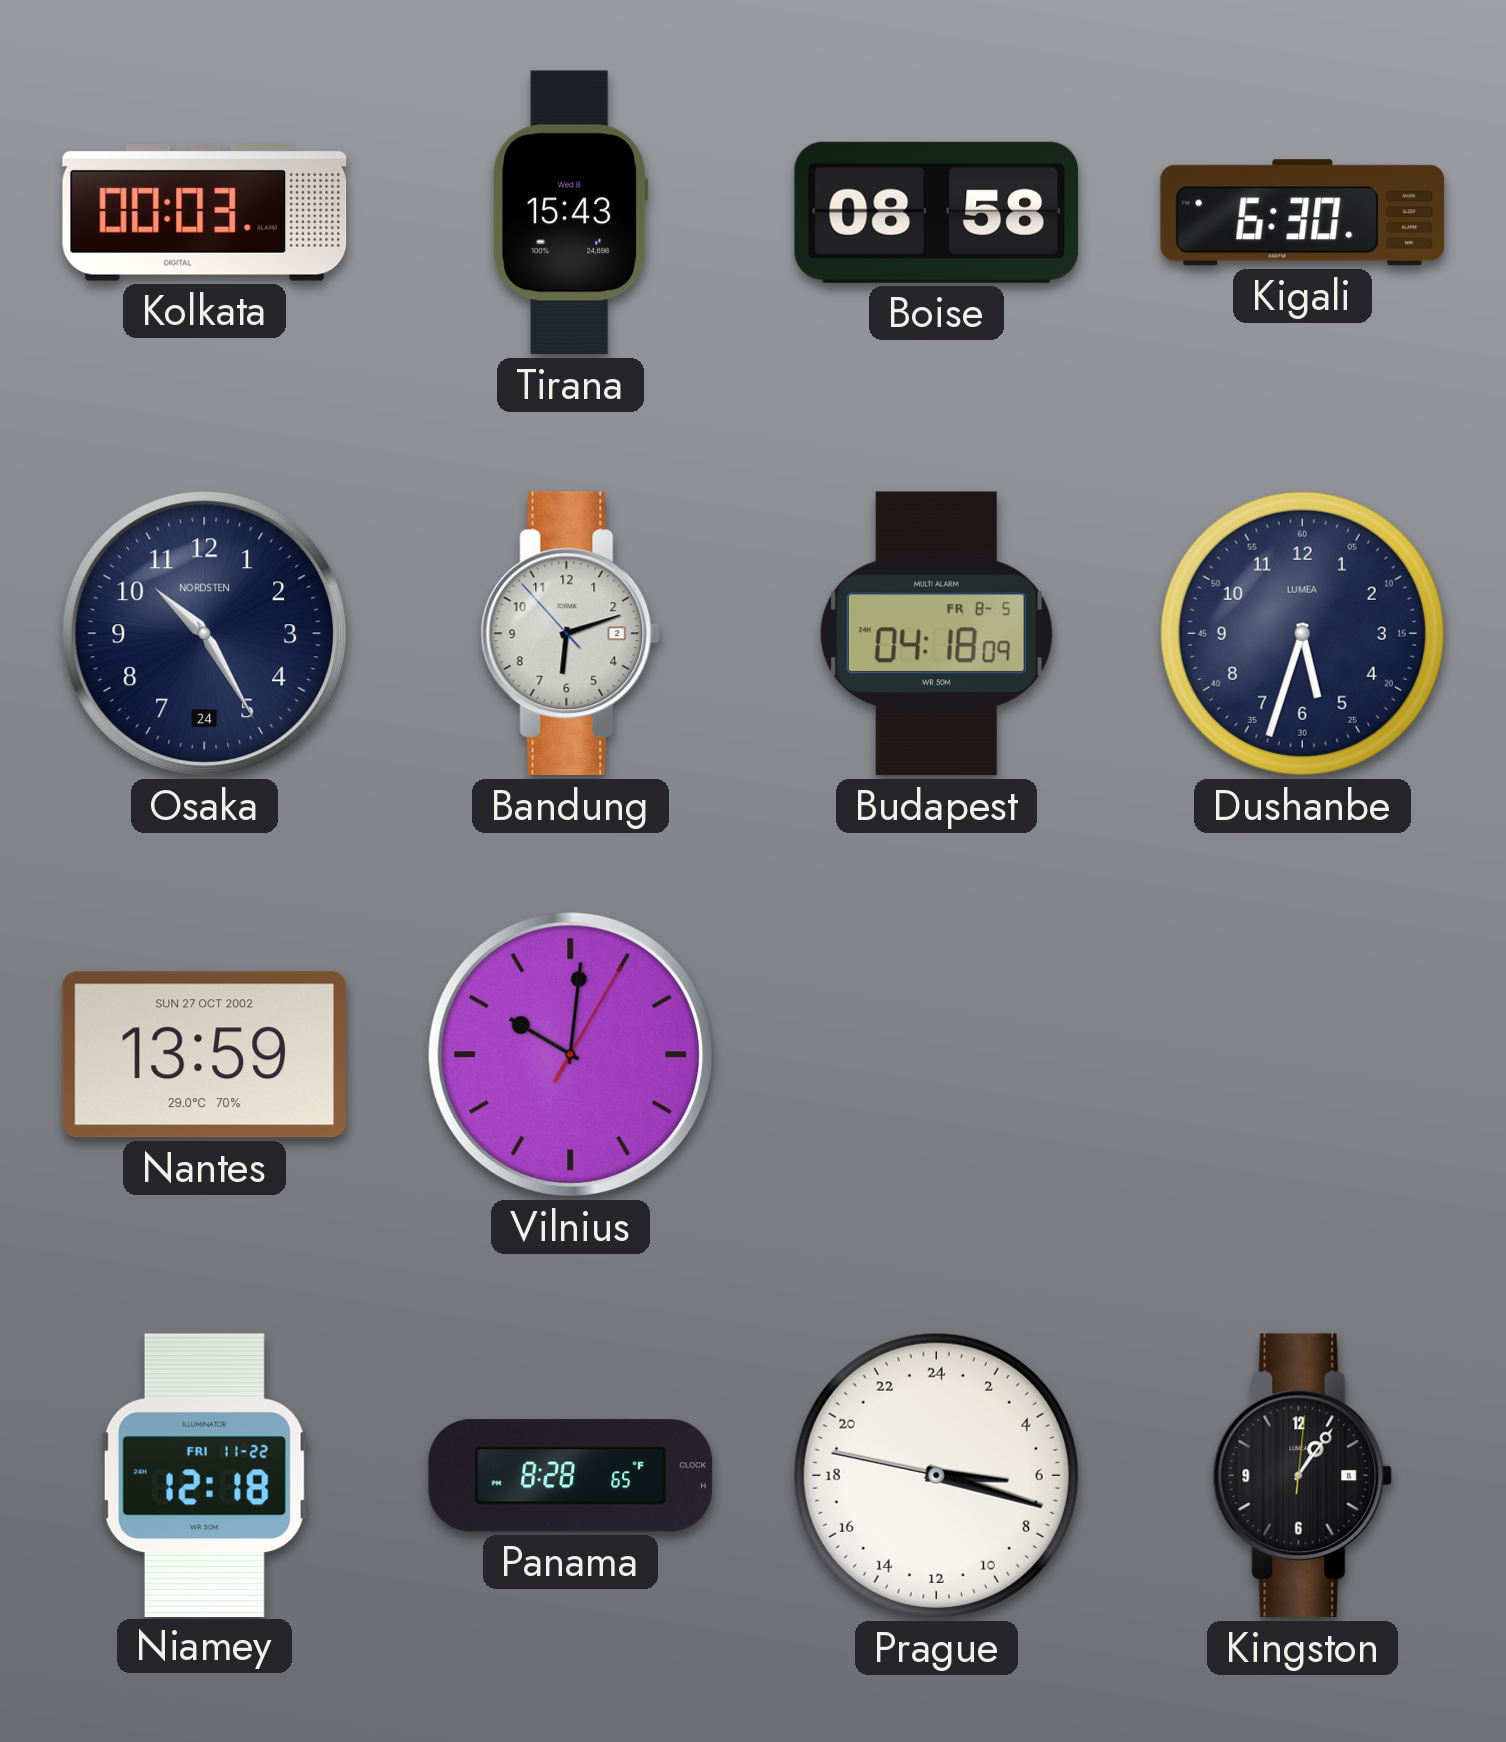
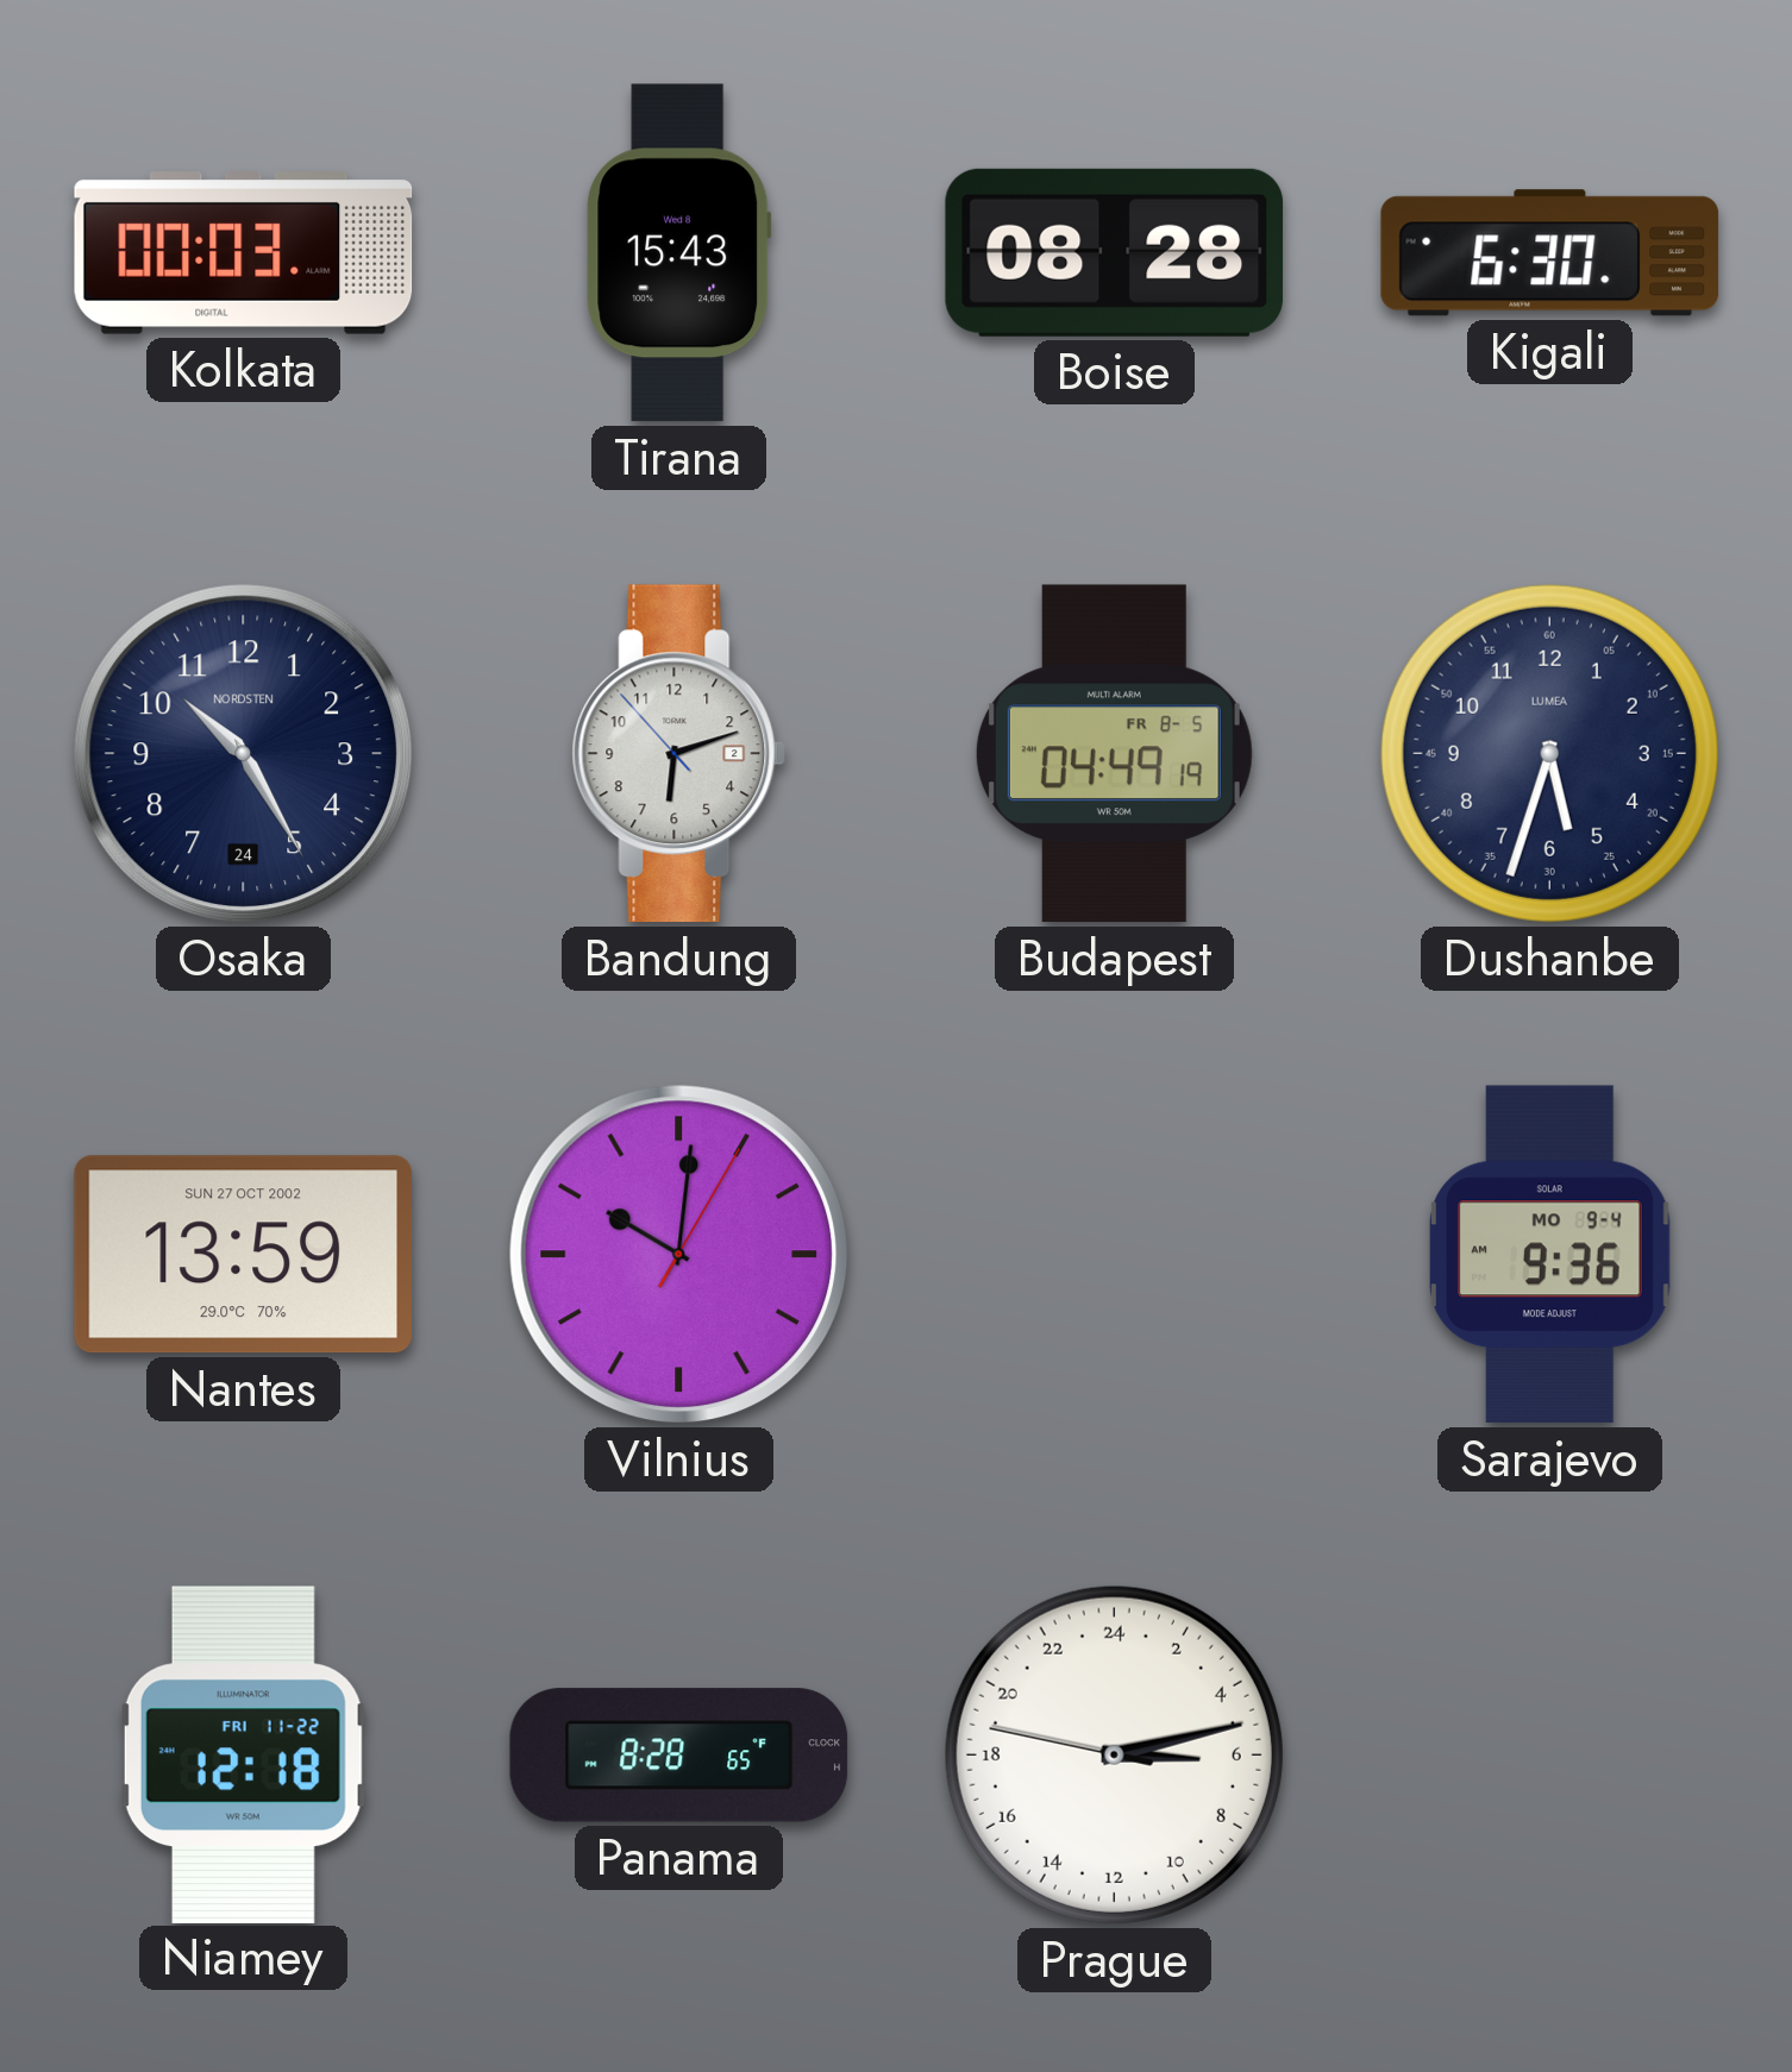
Boise: 08:58 -> 08:28
Budapest: 04:18 -> 04:49
Sarajevo: none -> 9:36
Prague: 6:17 -> 6:12
Kingston: 1:06 -> none
